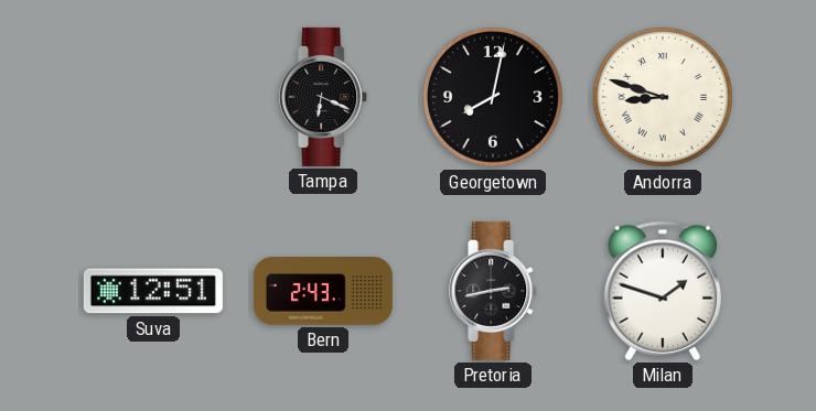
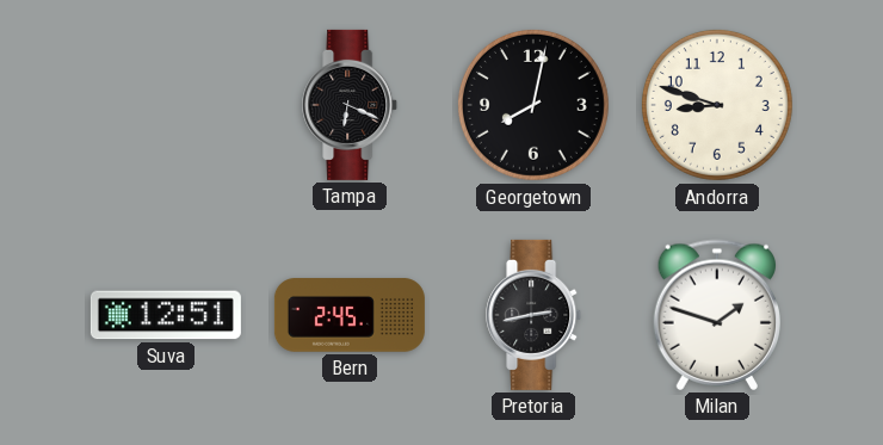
Andorra numerals: Roman -> Arabic
Bern: 2:43 -> 2:45
